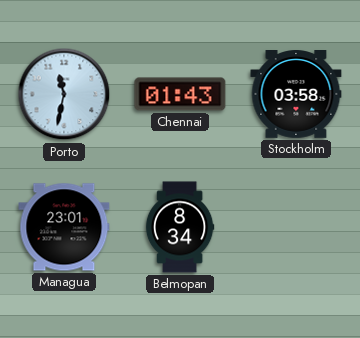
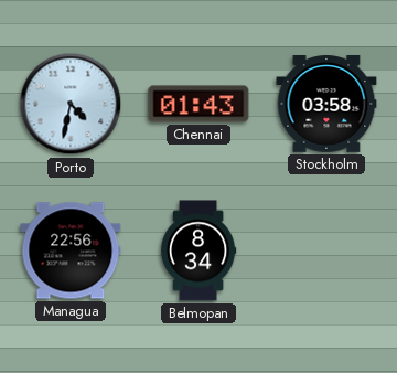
Porto: 11:32 -> 4:32
Managua: 23:01 -> 22:56
